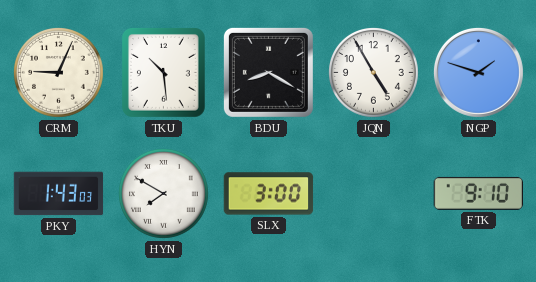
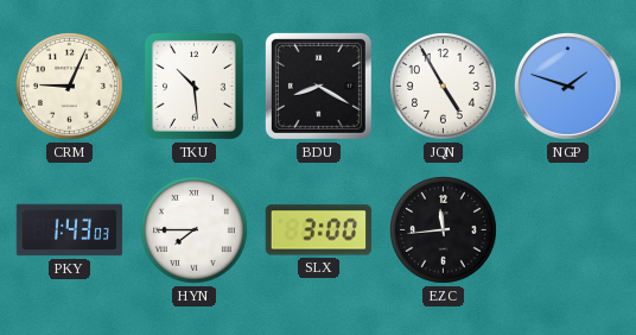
HYN: 7:50 -> 7:45
EZC: none -> 11:44
FTK: 9:10 -> none
